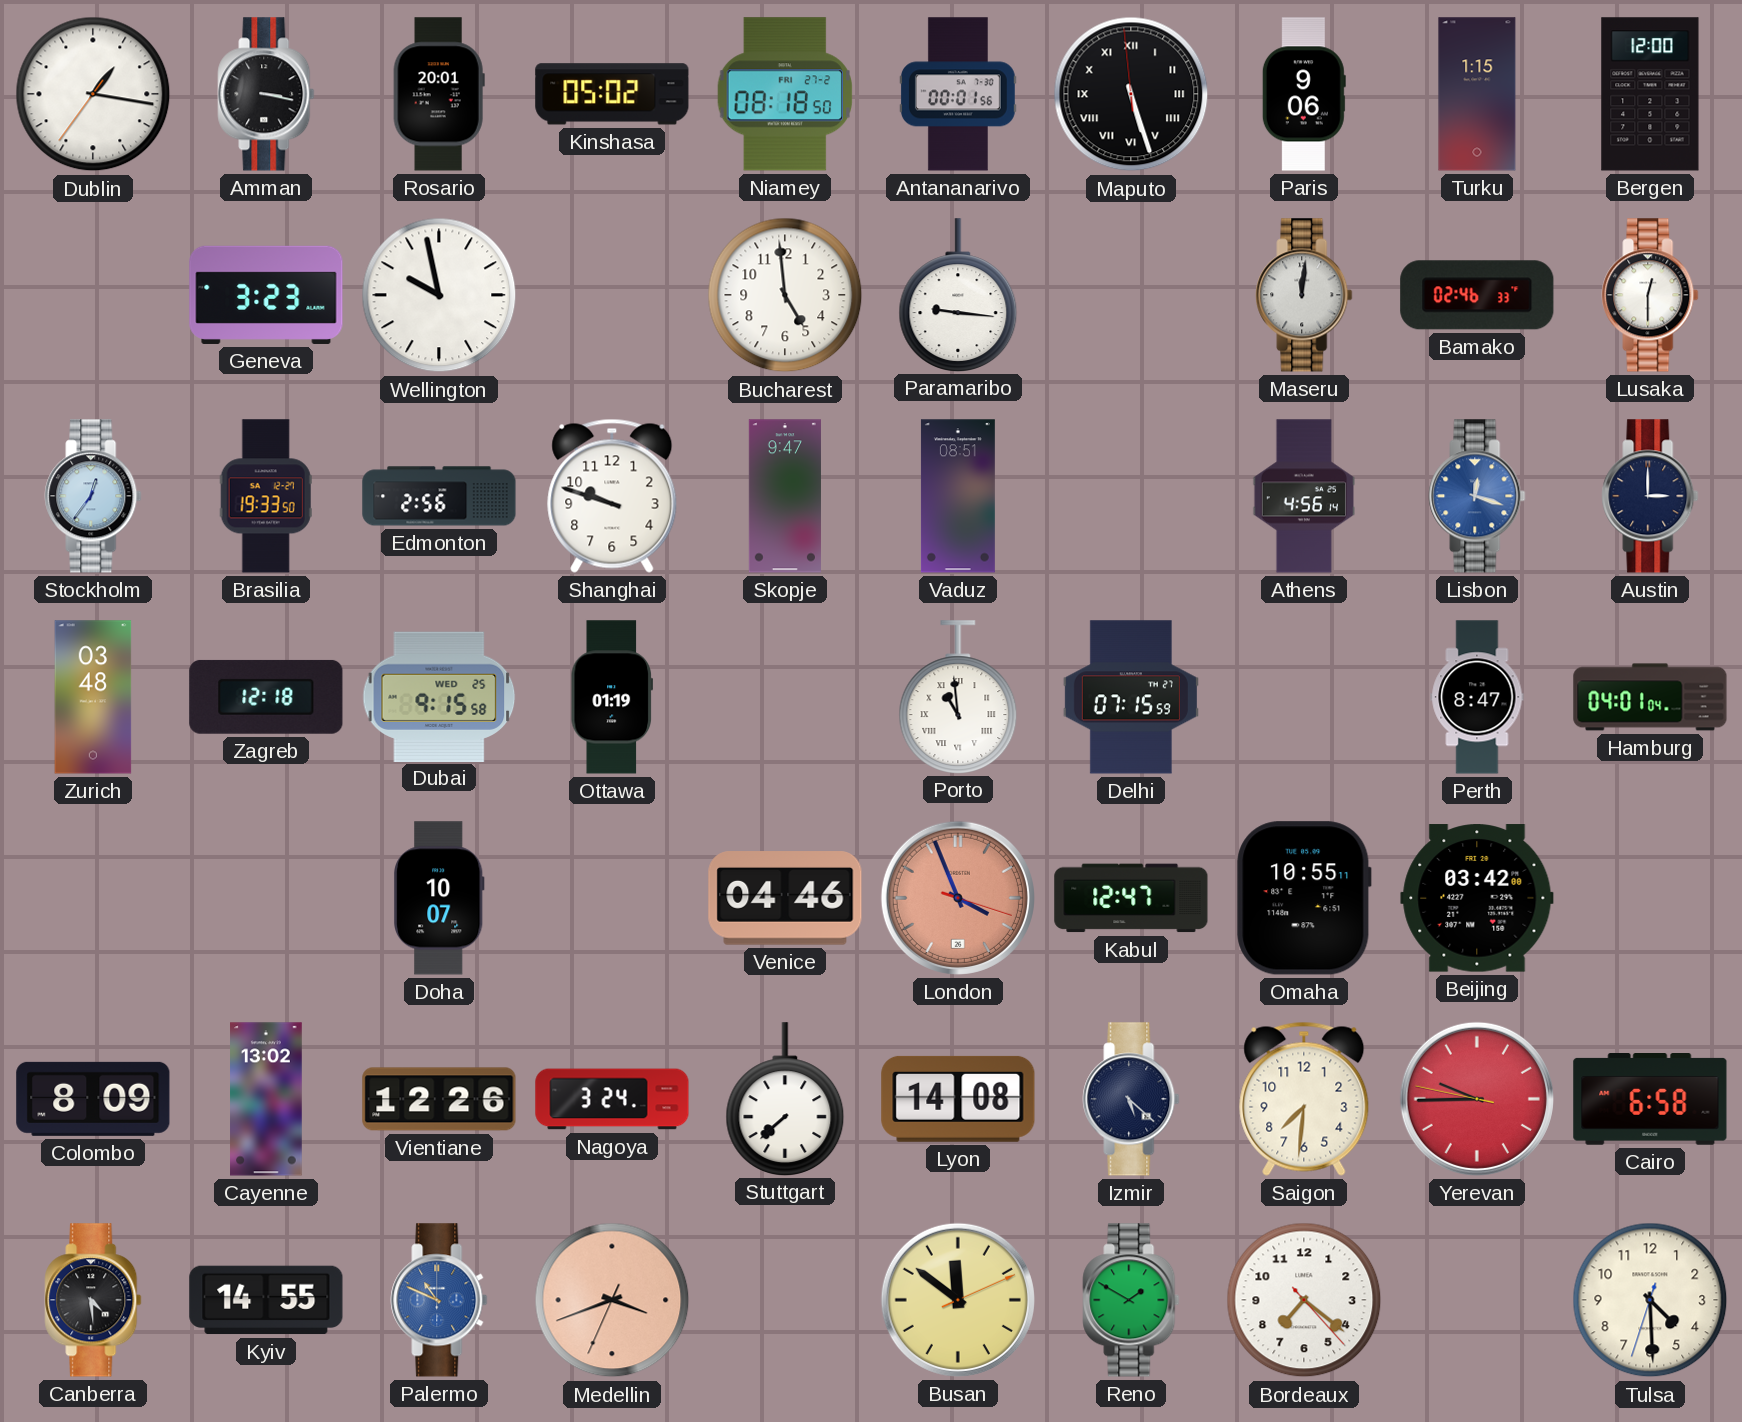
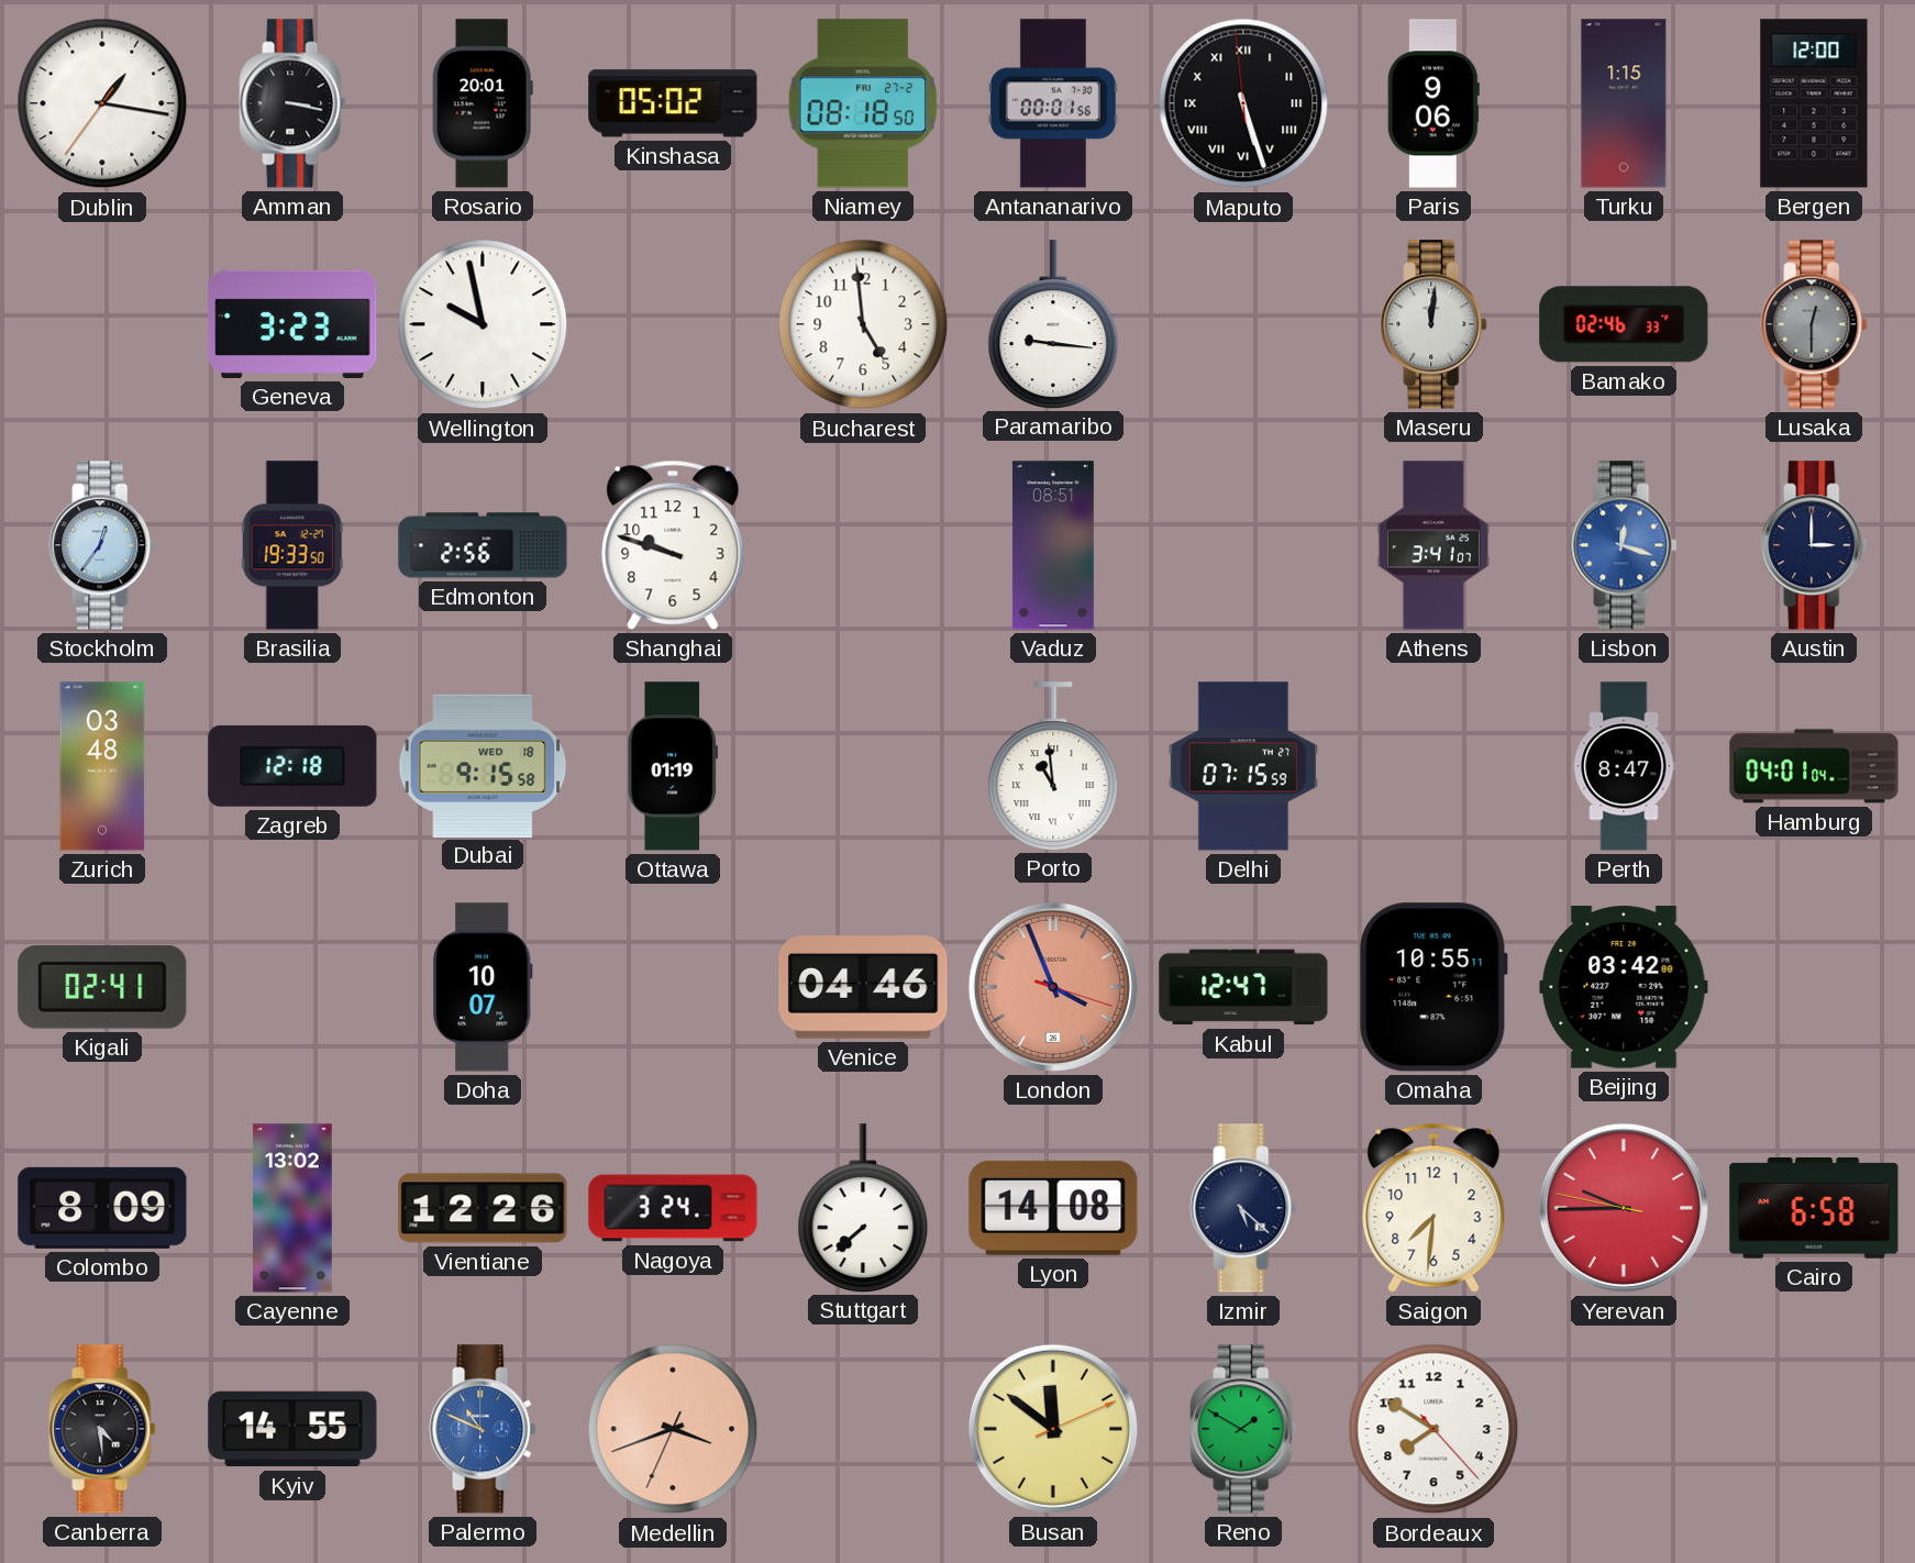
Lusaka dial: white -> grey
Skopje: 9:47 -> none
Athens: 4:56 -> 3:41
Dubai date: WED 25 -> WED 18
Kigali: none -> 02:41
Bordeaux: 7:21 -> 7:50
Tulsa: 4:29 -> none
